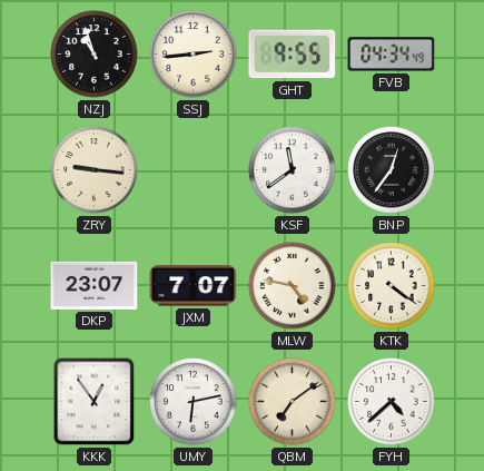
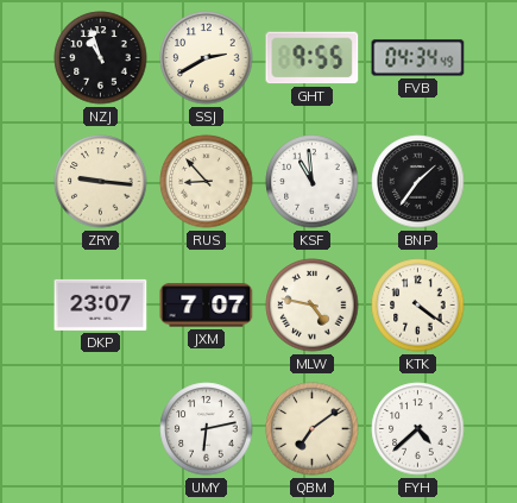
SSJ: 2:44 -> 2:40
RUS: none -> 8:53
KSF: 11:39 -> 10:59
BNP: 12:36 -> 1:36
KKK: 12:54 -> none
